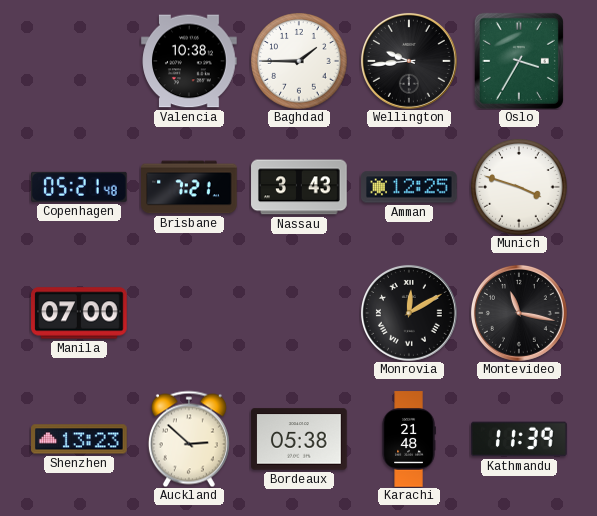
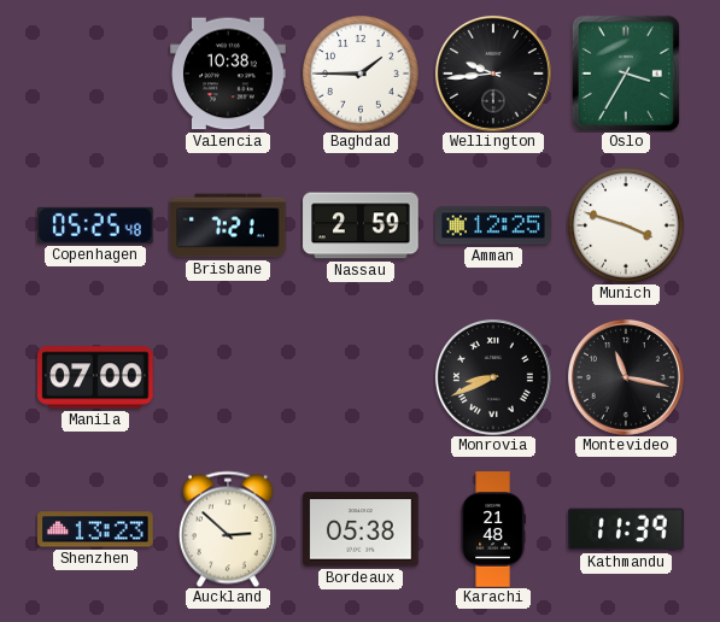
Copenhagen: 05:21 -> 05:25
Nassau: 3:43 -> 2:59
Monrovia: 12:10 -> 8:41
